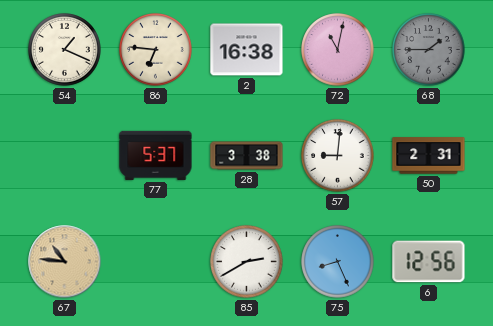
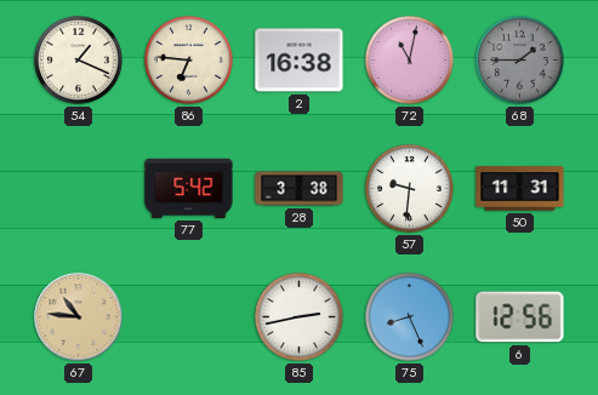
77: 5:37 -> 5:42
57: 9:01 -> 9:31
50: 2:31 -> 11:31
85: 2:40 -> 2:43
